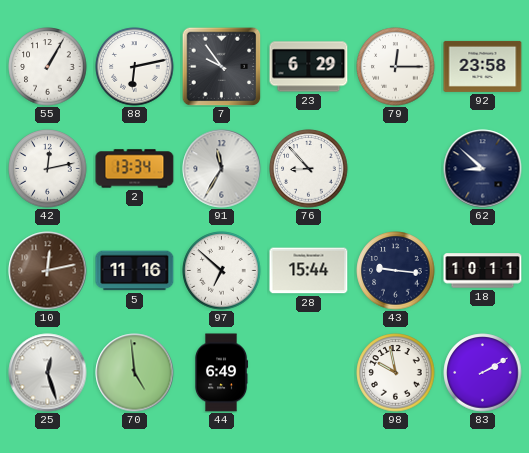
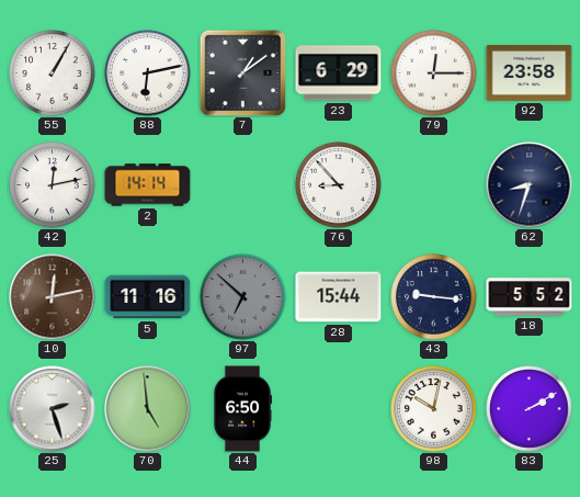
7: 9:54 -> 1:09
2: 13:34 -> 14:14
91: 11:35 -> none
62: 8:52 -> 8:33
97 dial: white -> grey
18: 10:11 -> 5:52
25: 12:27 -> 2:27
44: 6:49 -> 6:50
98: 9:58 -> 10:02
